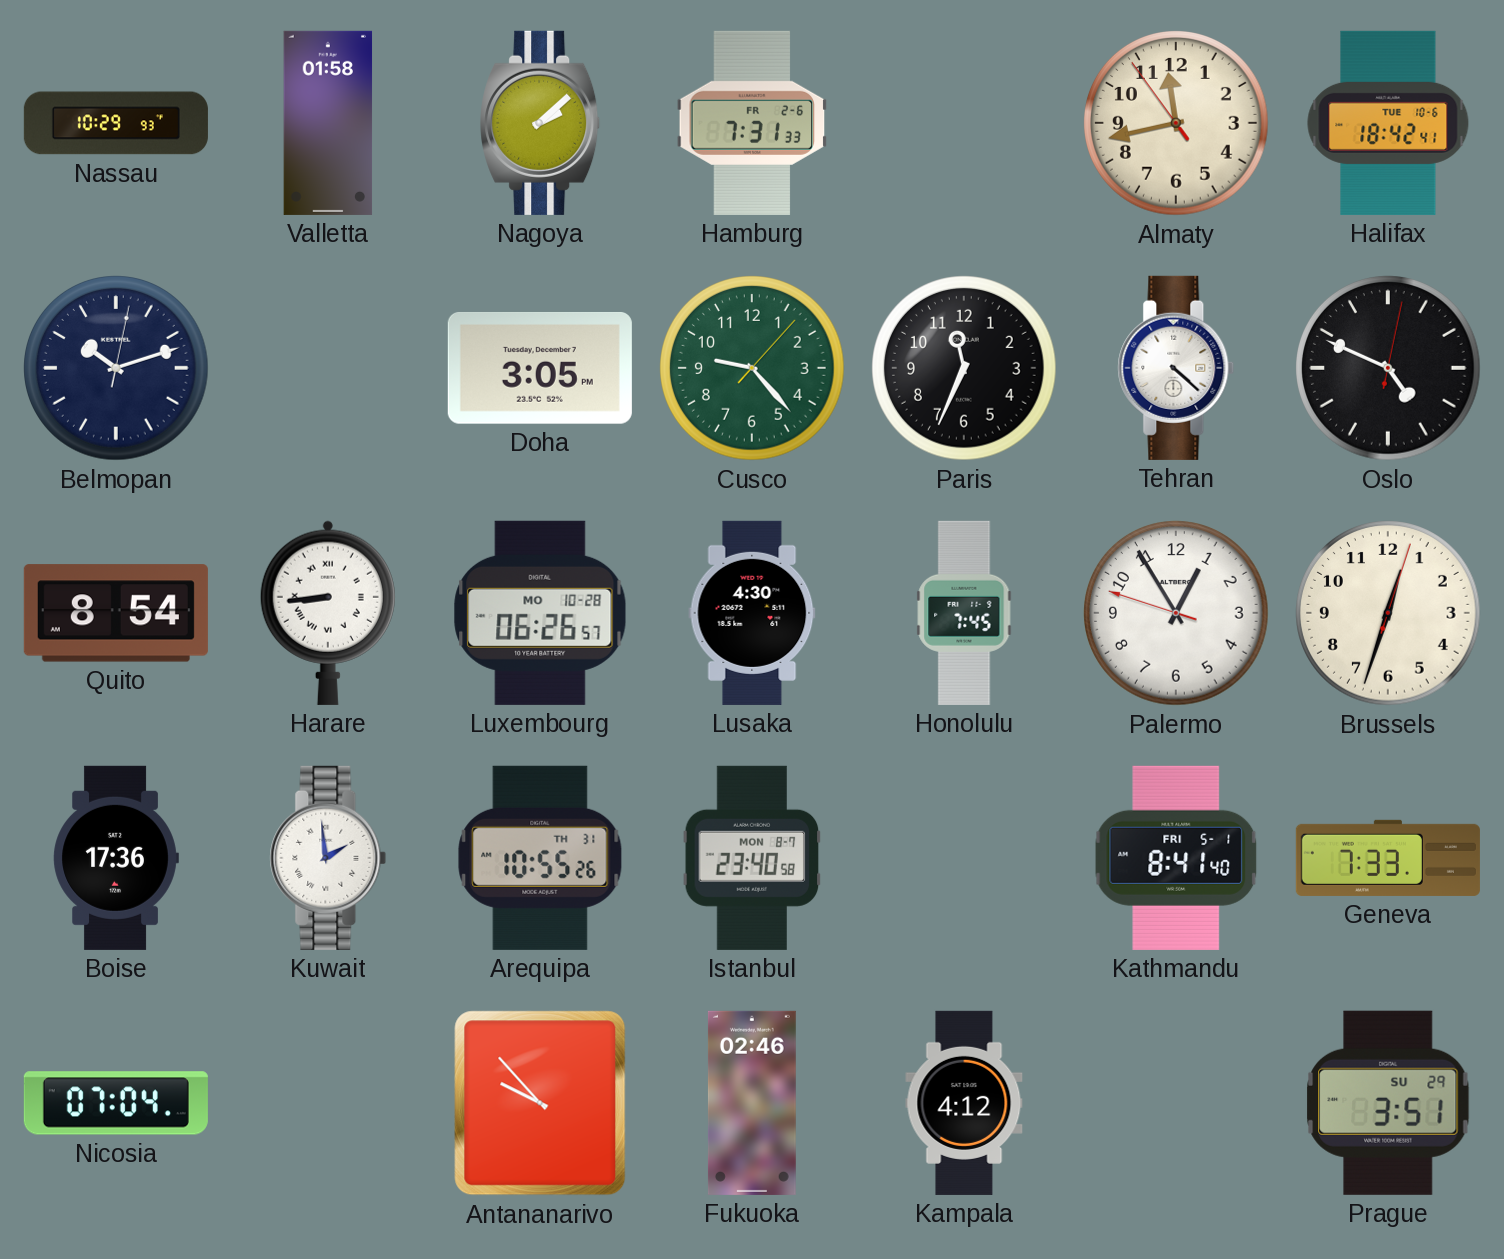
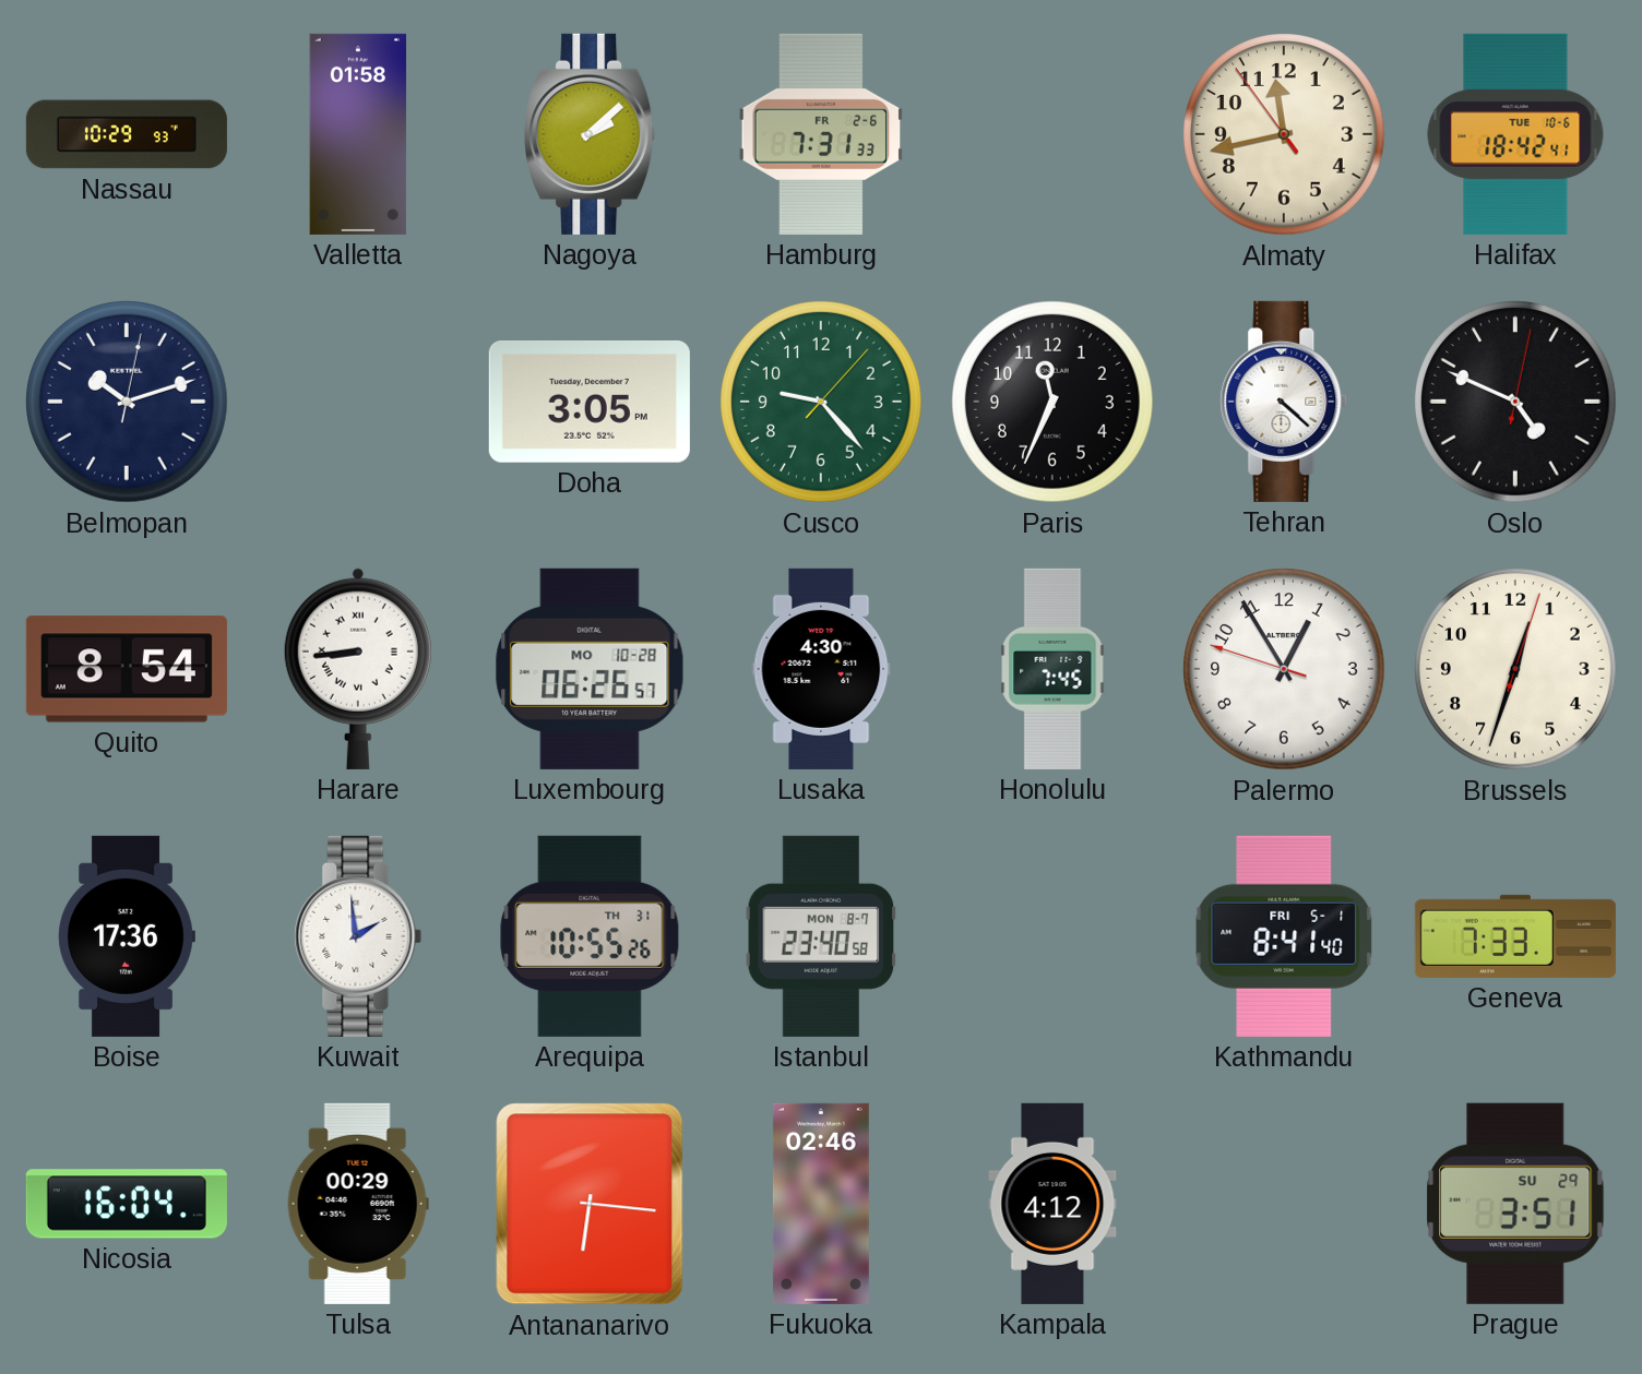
Nicosia: 07:04 -> 16:04
Tulsa: none -> 00:29
Antananarivo: 9:53 -> 6:16
